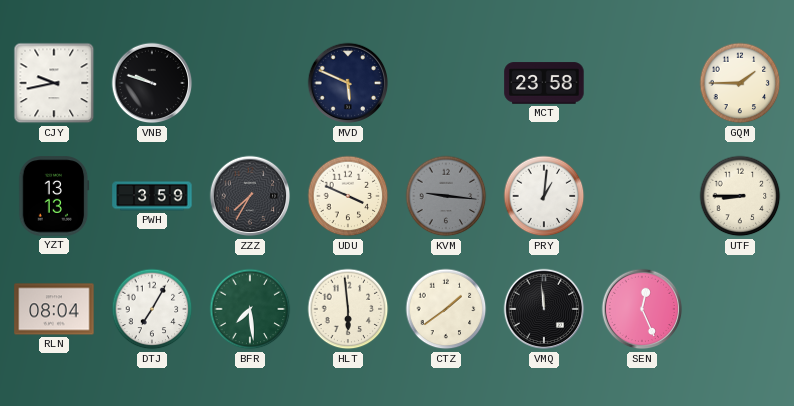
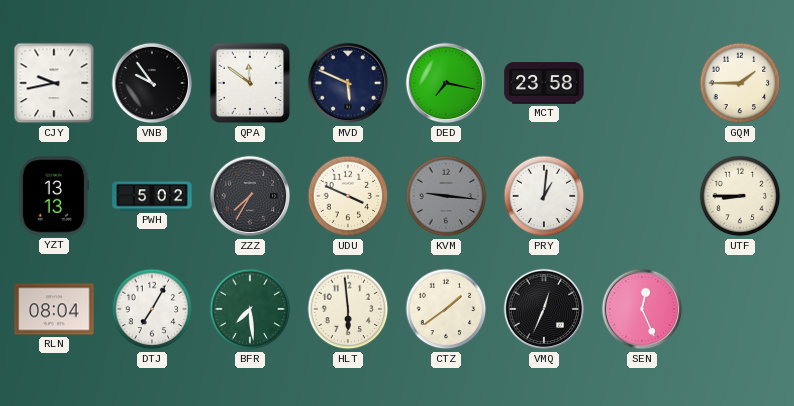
VNB: 9:48 -> 9:54
QPA: none -> 11:51
DED: none -> 7:17
PWH: 3:59 -> 5:02
VMQ: 11:59 -> 12:34
